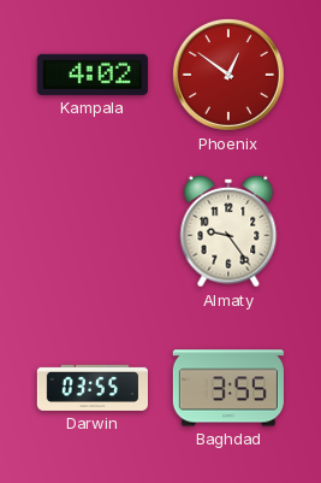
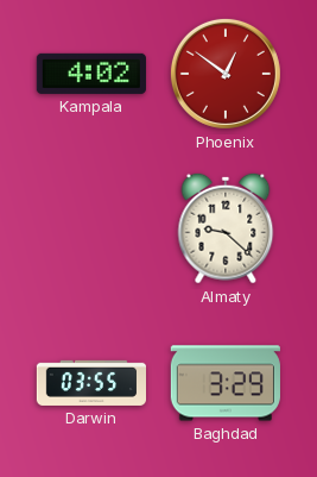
Almaty: 9:24 -> 9:22
Baghdad: 3:55 -> 3:29
